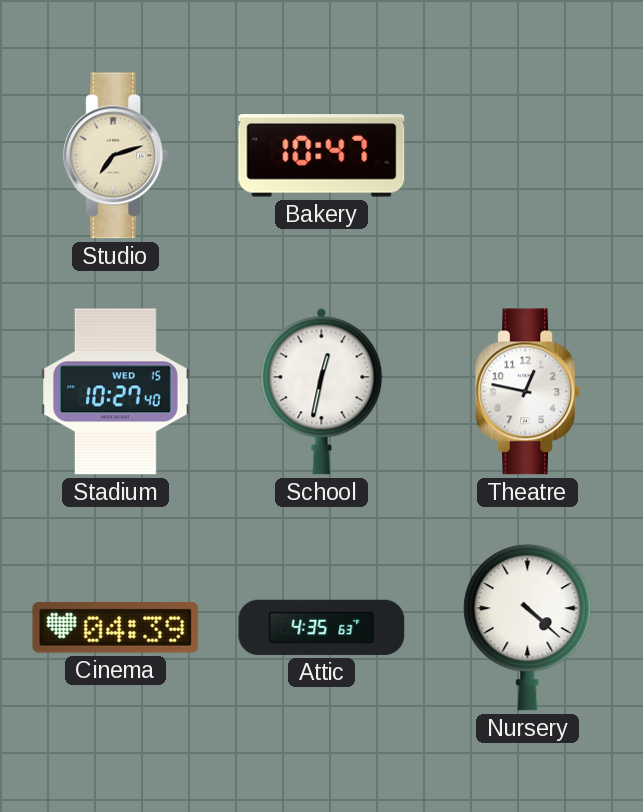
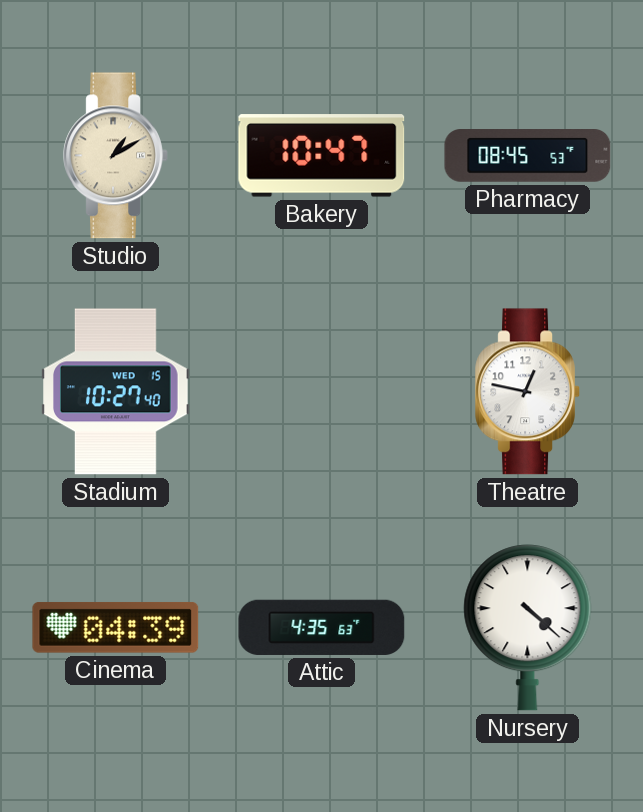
Studio: 7:12 -> 1:10
Pharmacy: none -> 08:45
School: 12:32 -> none
